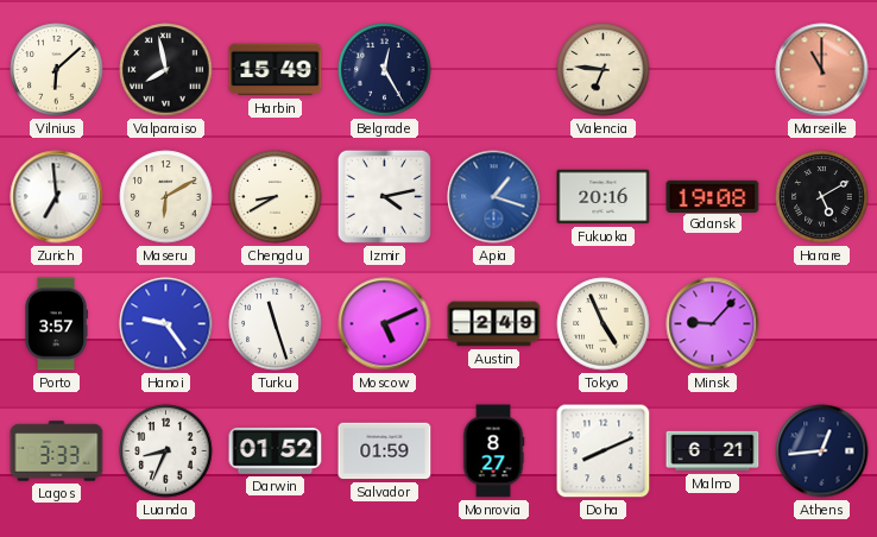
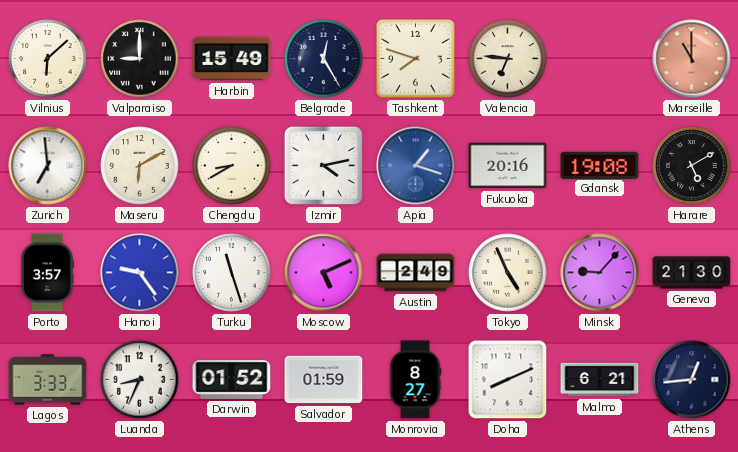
Valparaiso: 7:58 -> 9:00
Tashkent: none -> 7:48
Geneva: none -> 21:30
